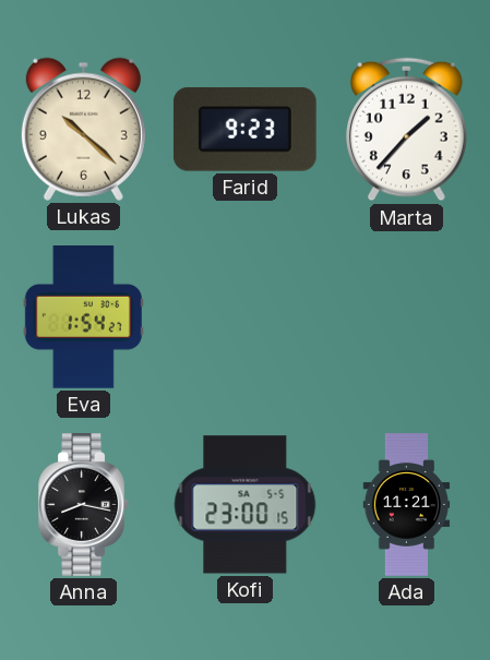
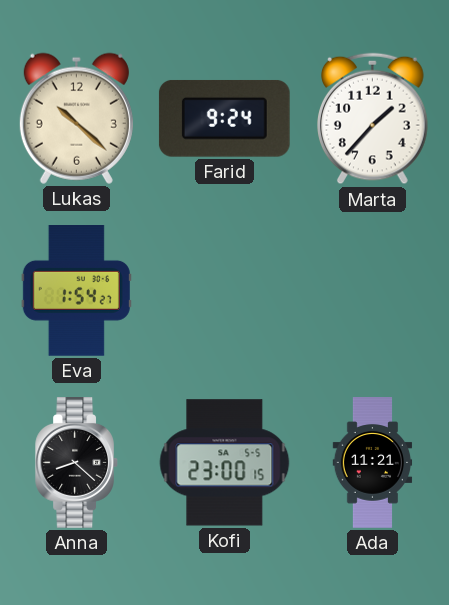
Farid: 9:23 -> 9:24
Anna: 8:17 -> 8:22
